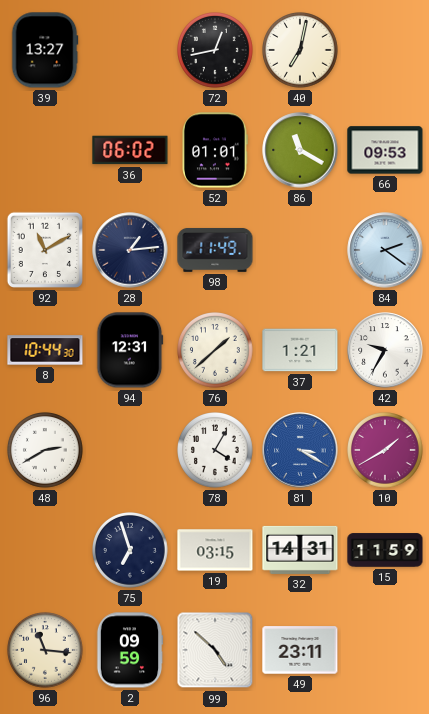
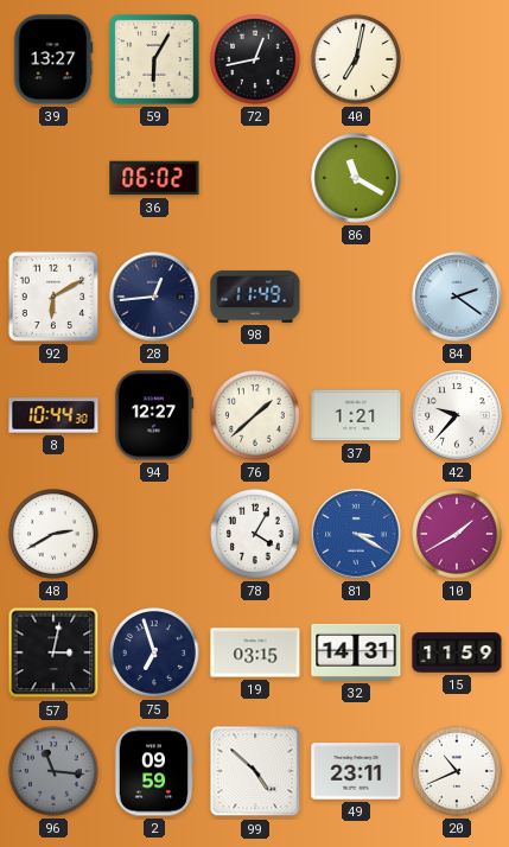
59: none -> 6:05
52: 01:01 -> none
66: 09:53 -> none
92: 11:10 -> 6:10
28: 1:14 -> 12:44
94: 12:31 -> 12:27
42: 9:35 -> 9:37
57: none -> 3:02
96 dial: cream -> grey
20: none -> 10:41
